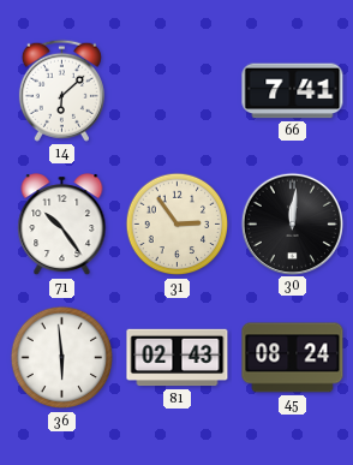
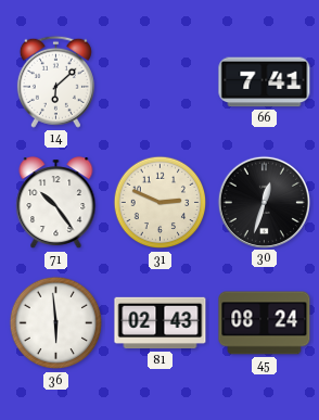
31: 2:54 -> 2:49
30: 12:01 -> 12:33
